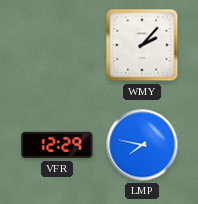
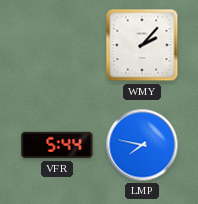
VFR: 12:29 -> 5:44
